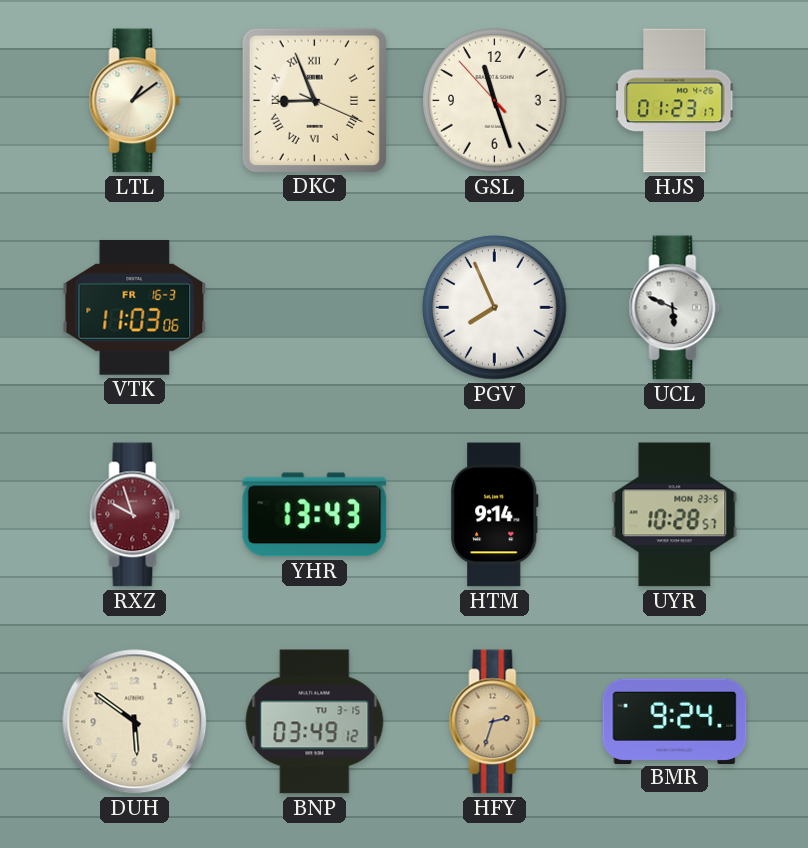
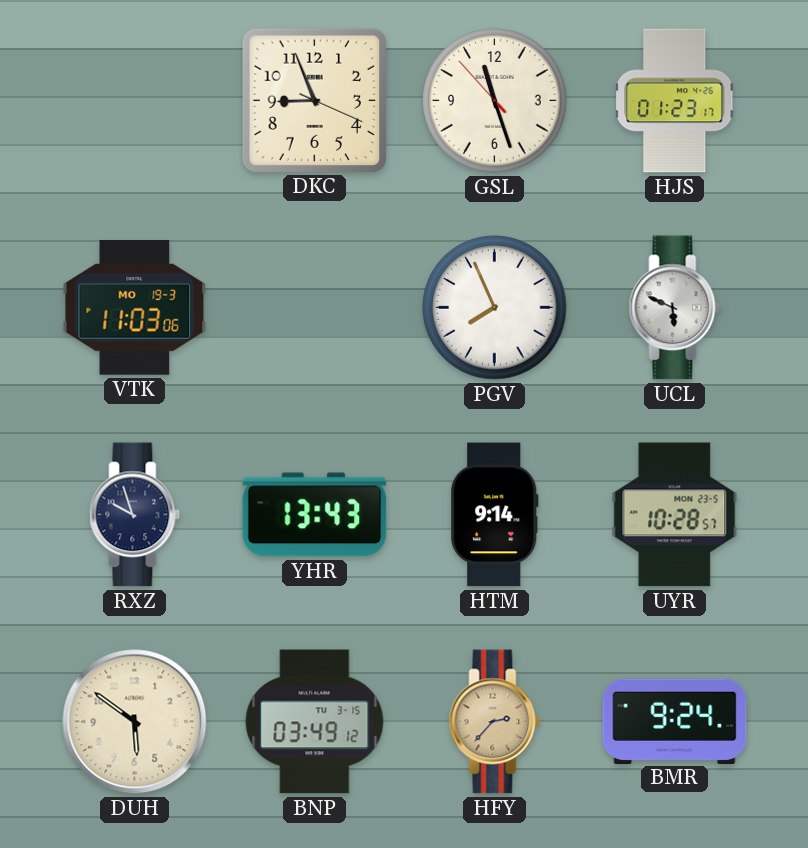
LTL: 1:09 -> none
DKC numerals: Roman -> Arabic
VTK date: FR 16-3 -> MO 19-3
RXZ dial: burgundy -> navy
HFY: 2:33 -> 2:37
